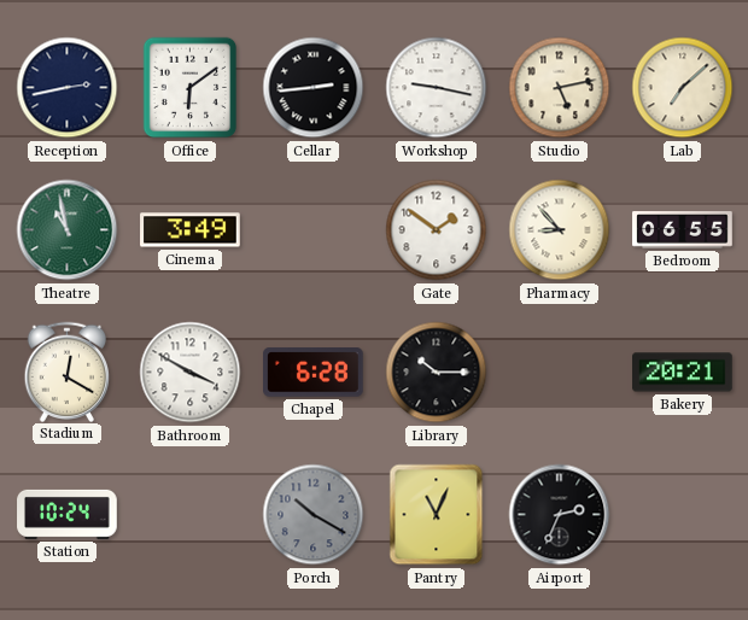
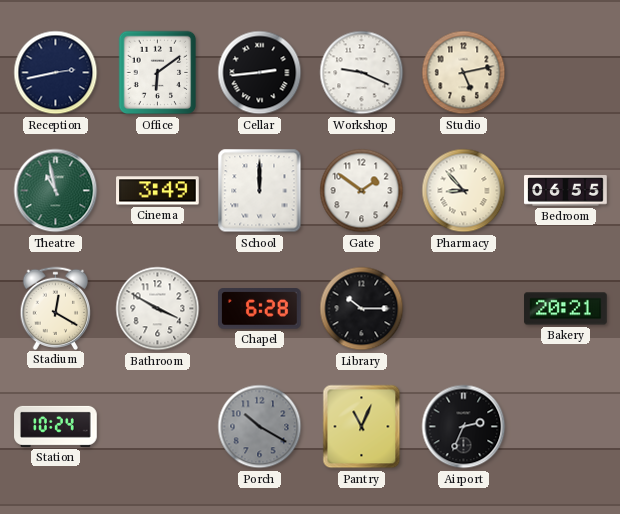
Workshop: 9:17 -> 9:19
Lab: 7:08 -> none
School: none -> 12:00
